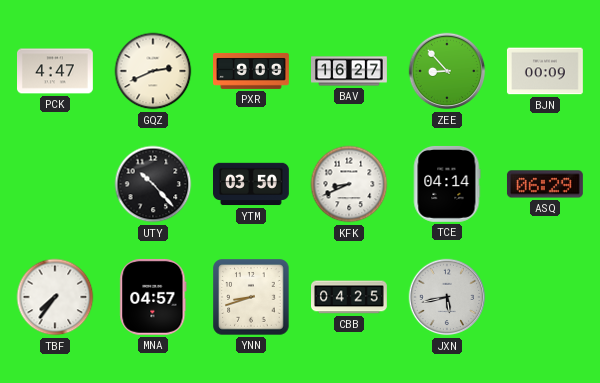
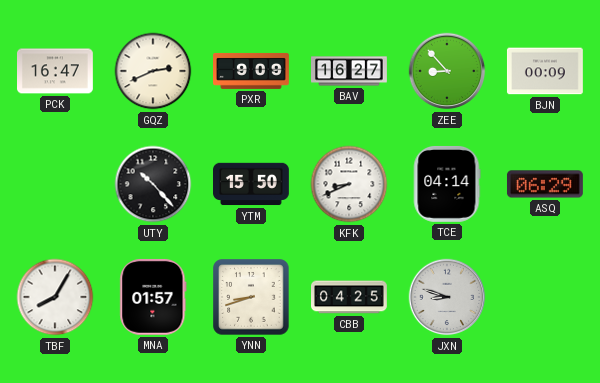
PCK: 4:47 -> 16:47
YTM: 03:50 -> 15:50
TBF: 7:36 -> 8:05
MNA: 04:57 -> 01:57
JXN: 5:43 -> 8:48
